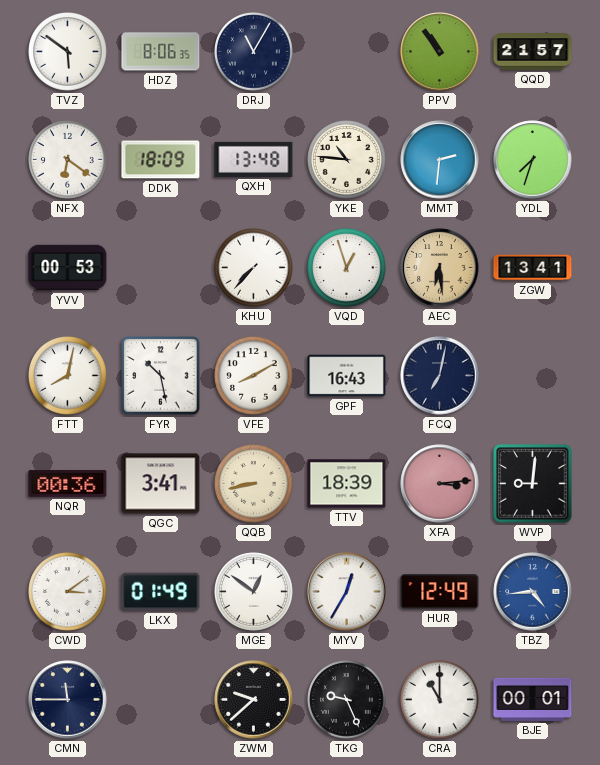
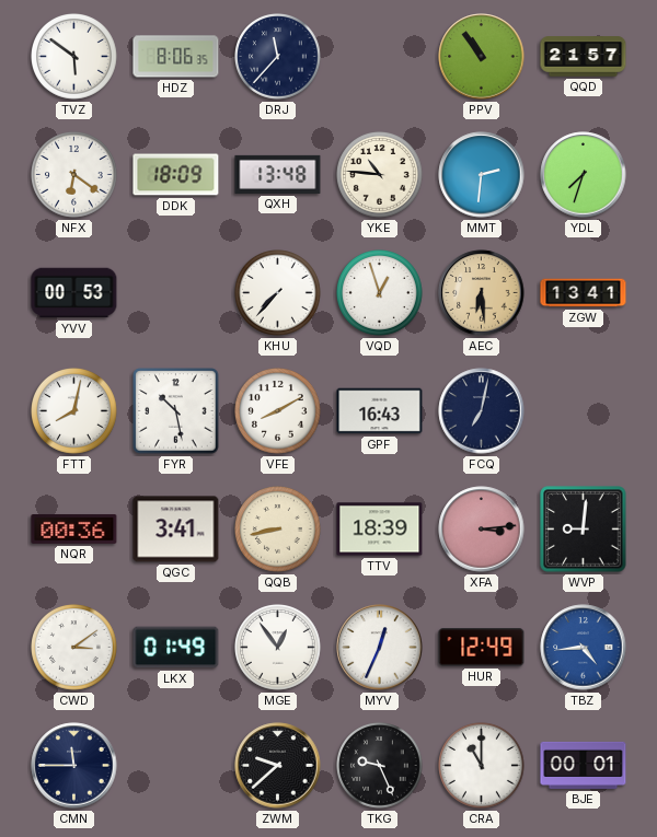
DRJ: 11:05 -> 11:37
MGE: 12:51 -> 12:54
MYV: 12:35 -> 12:34
